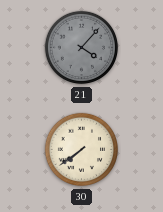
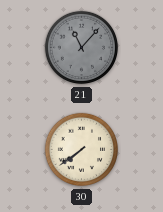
21: 4:07 -> 11:07
